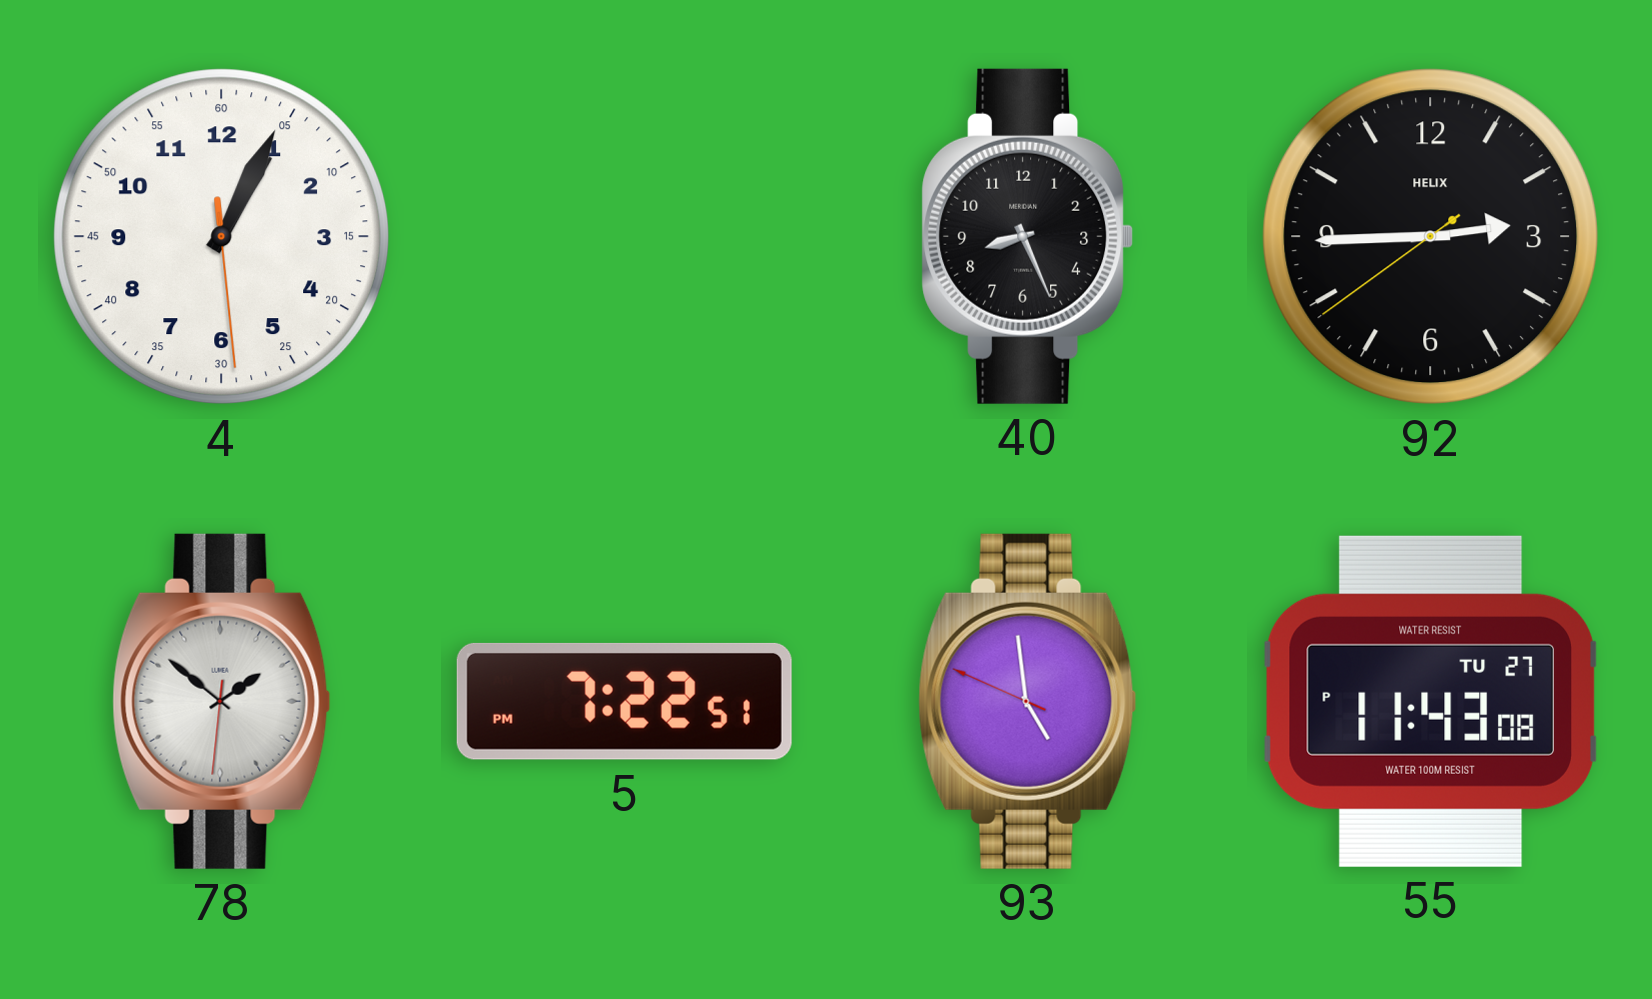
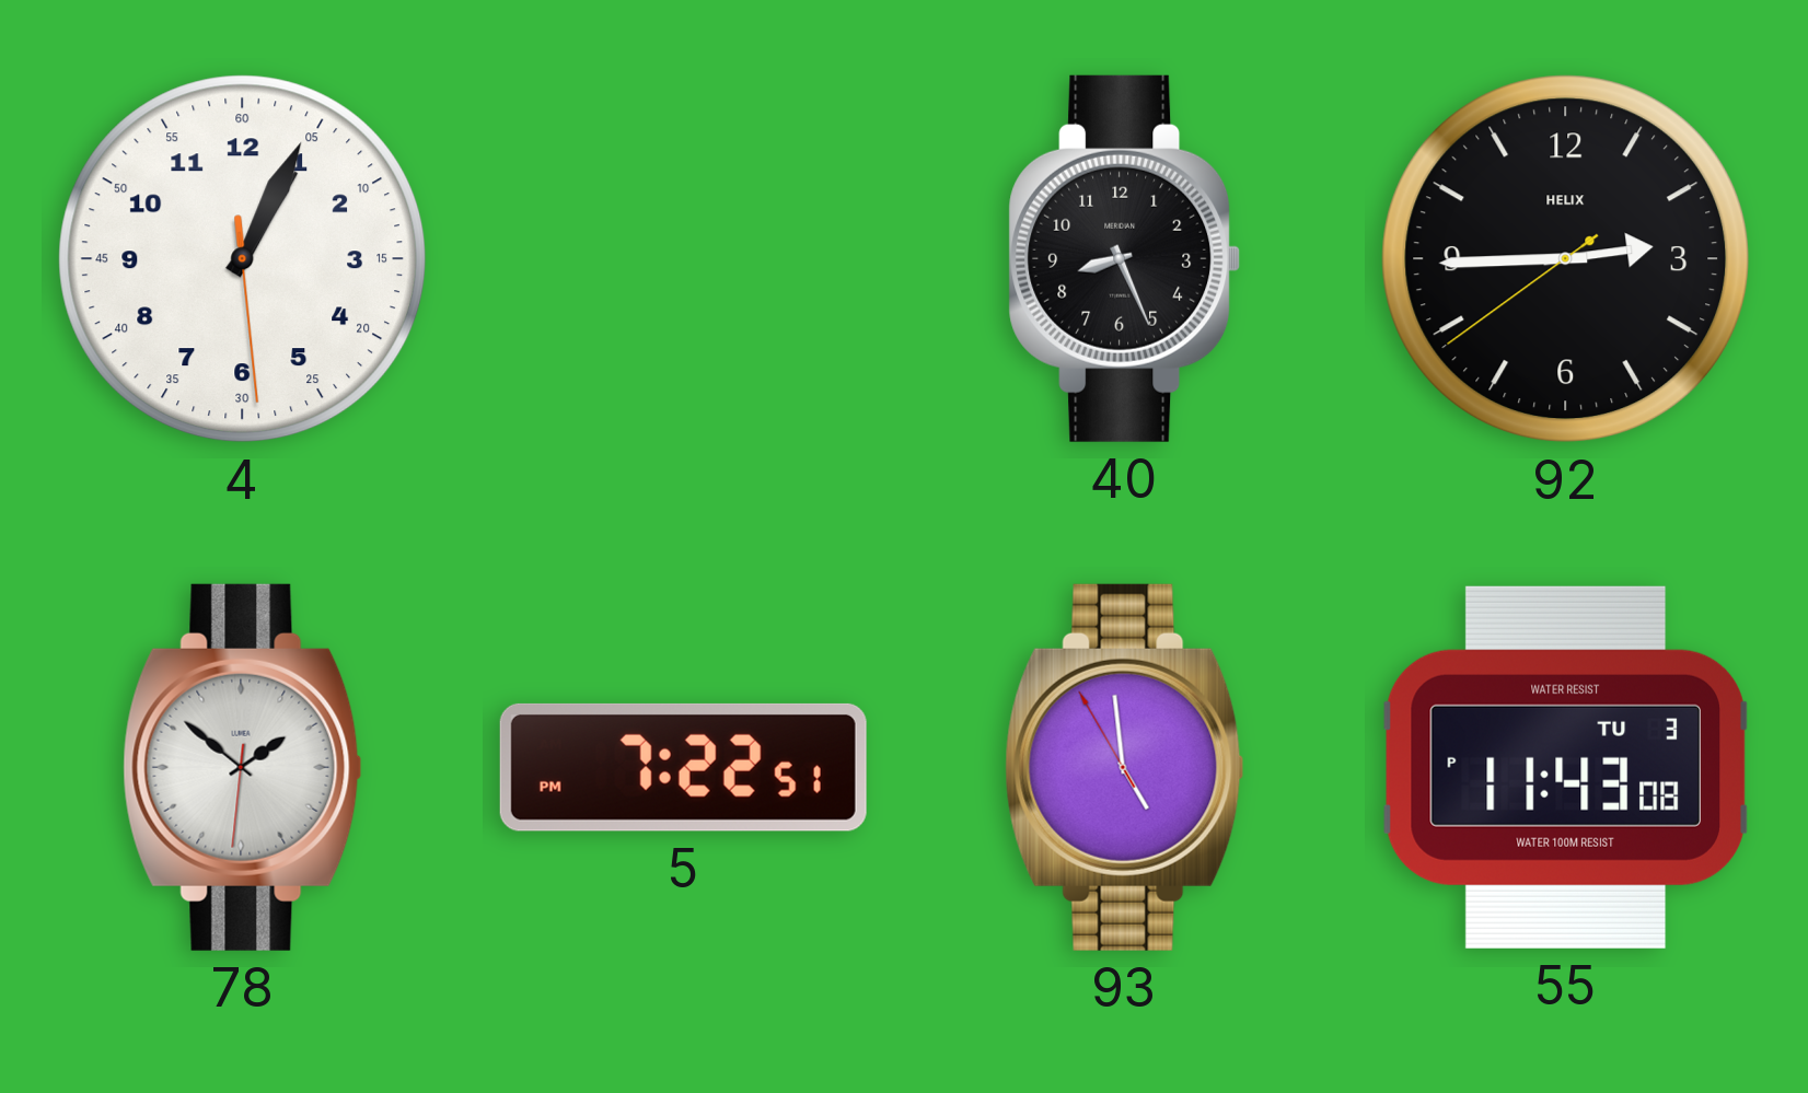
93: 4:58:49 -> 4:58:55
55 date: TU 27 -> TU 3
